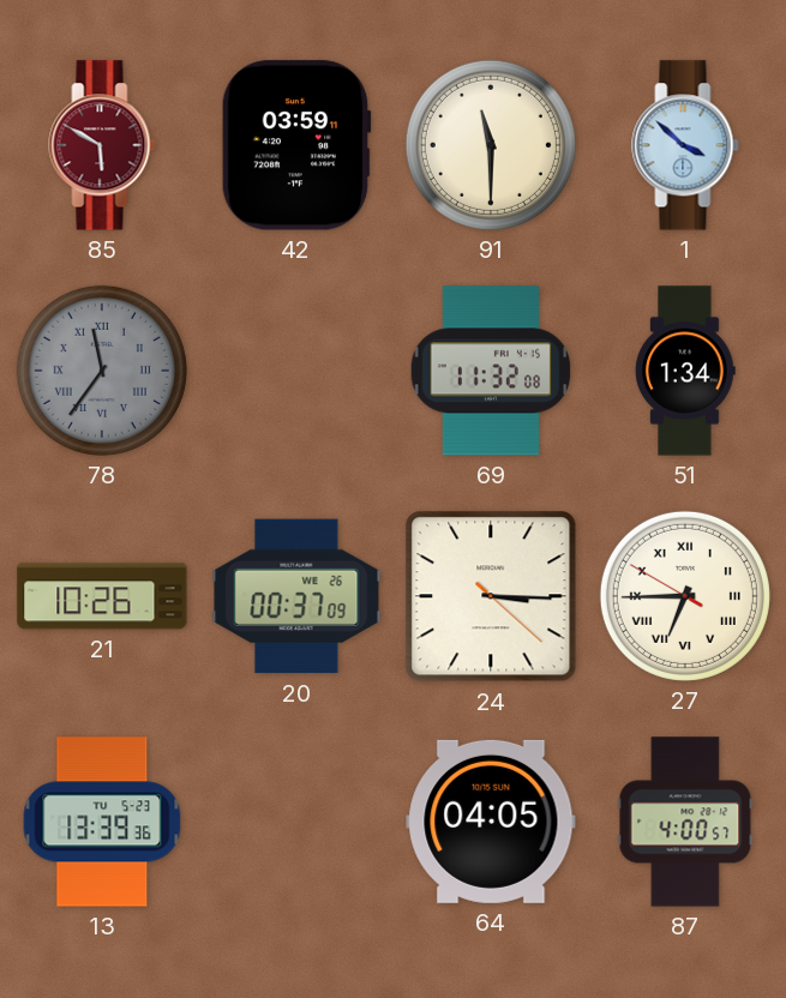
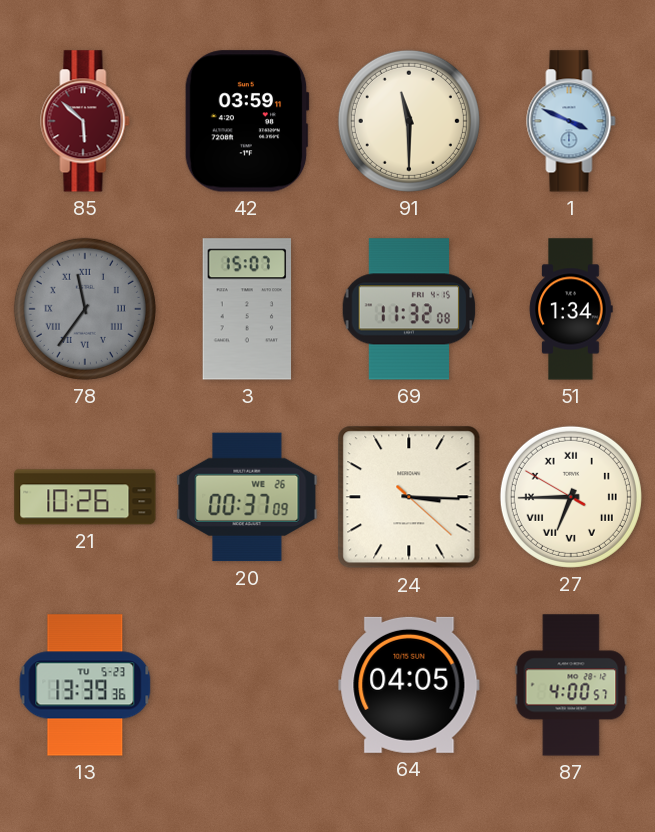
85: 5:50 -> 5:52
1: 3:52 -> 3:49
3: none -> 15:07
